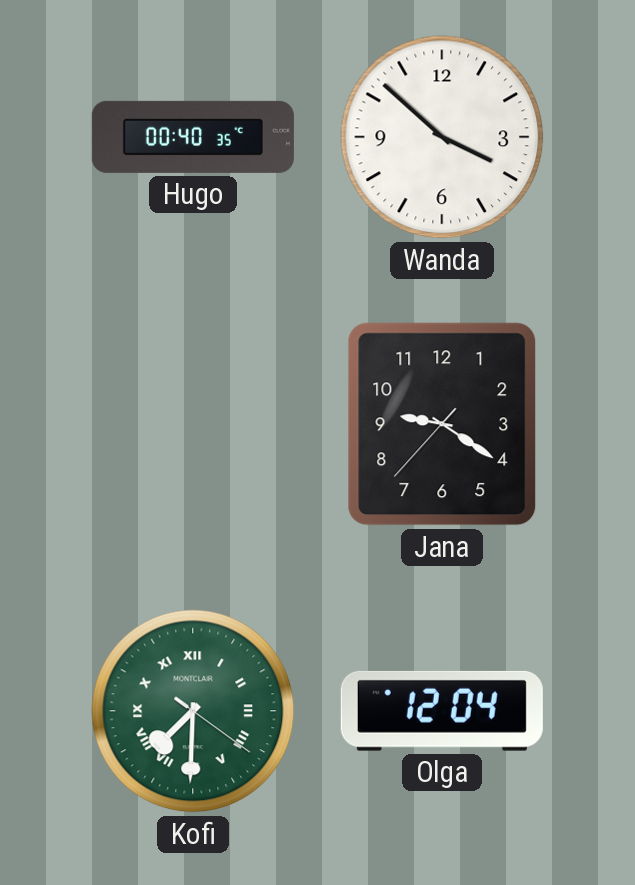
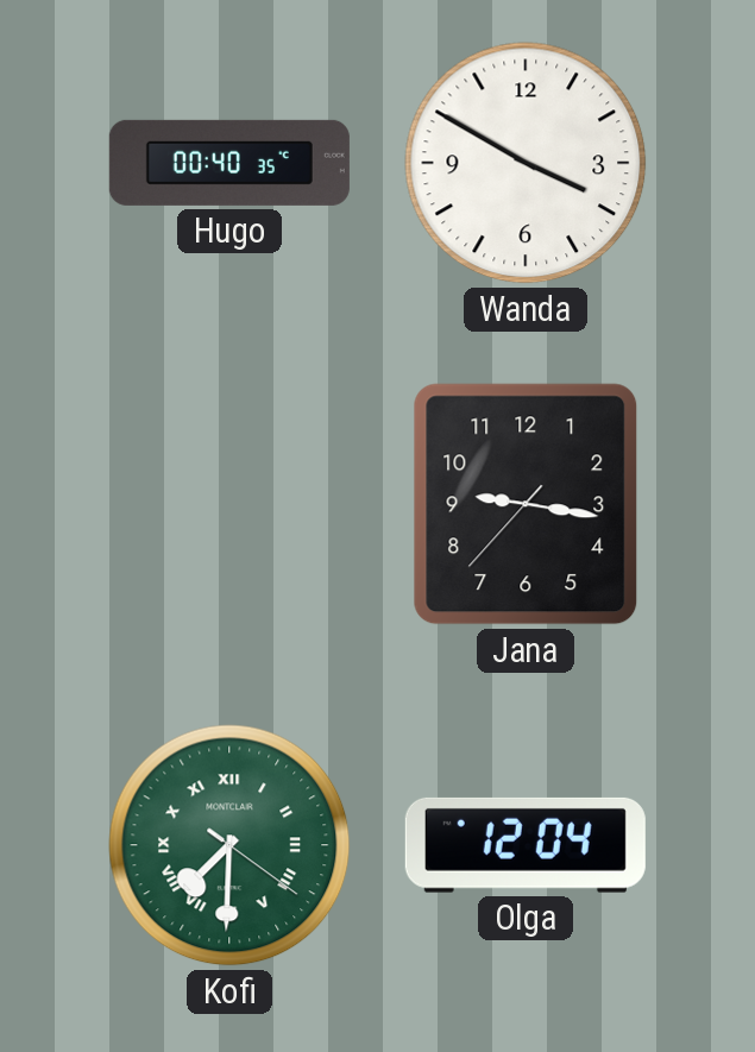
Wanda: 3:52 -> 3:50
Jana: 9:20 -> 9:16
